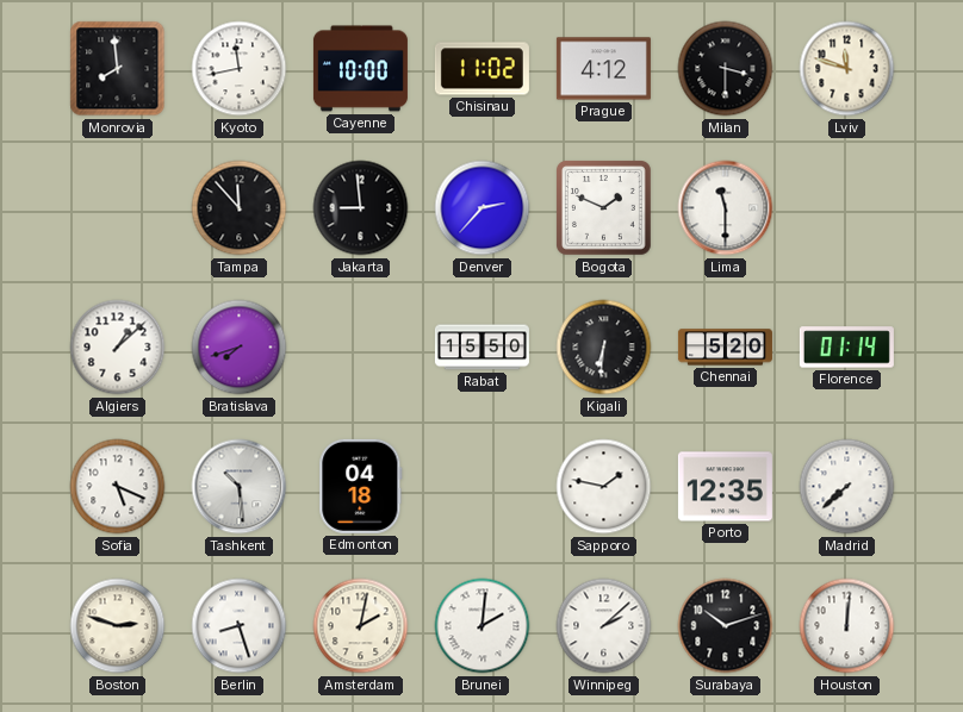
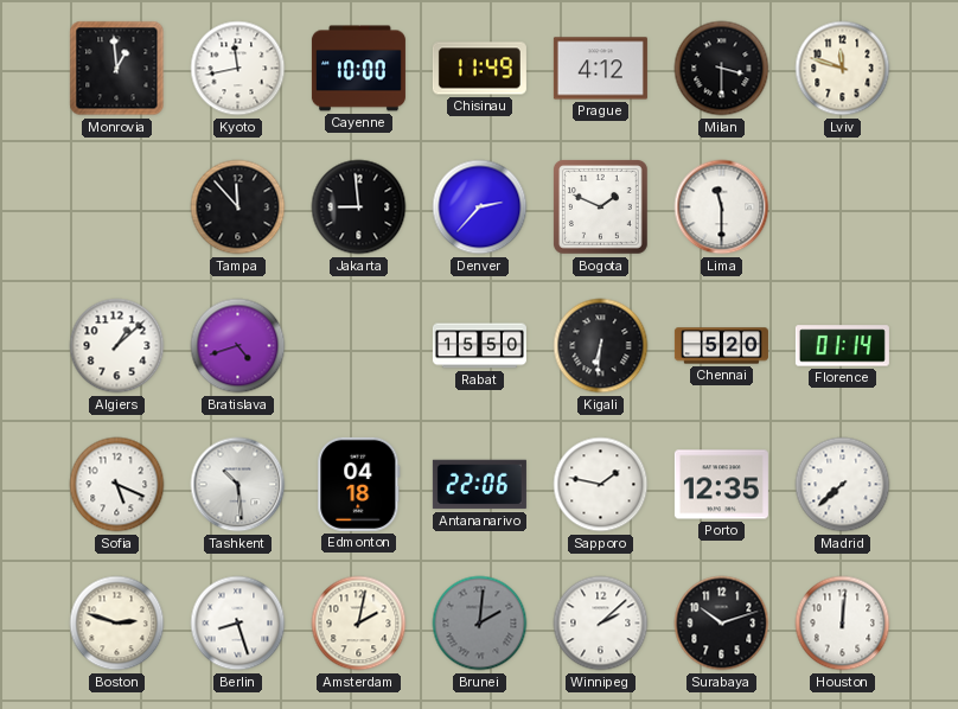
Monrovia: 7:59 -> 12:59
Chisinau: 11:02 -> 11:49
Bratislava: 7:42 -> 4:42
Antananarivo: none -> 22:06
Brunei dial: white -> grey
